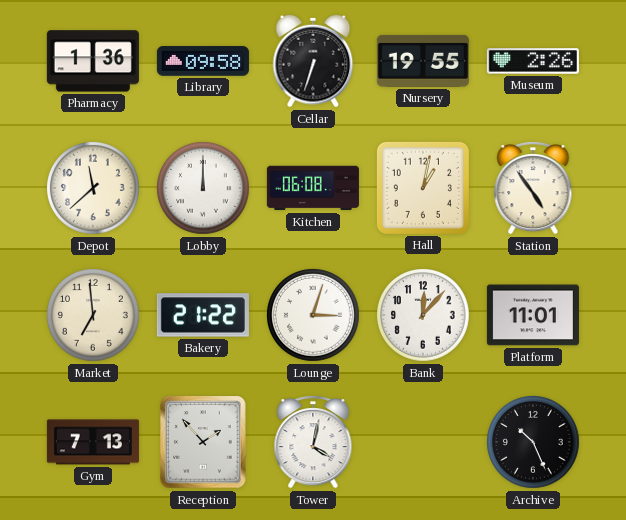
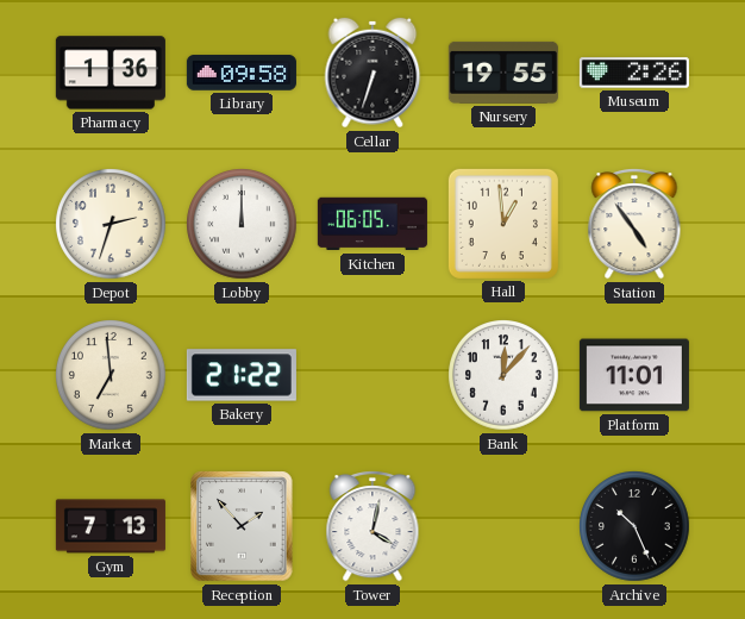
Depot: 11:38 -> 2:33
Kitchen: 06:08 -> 06:05
Hall: 1:02 -> 12:59
Lounge: 3:03 -> none
